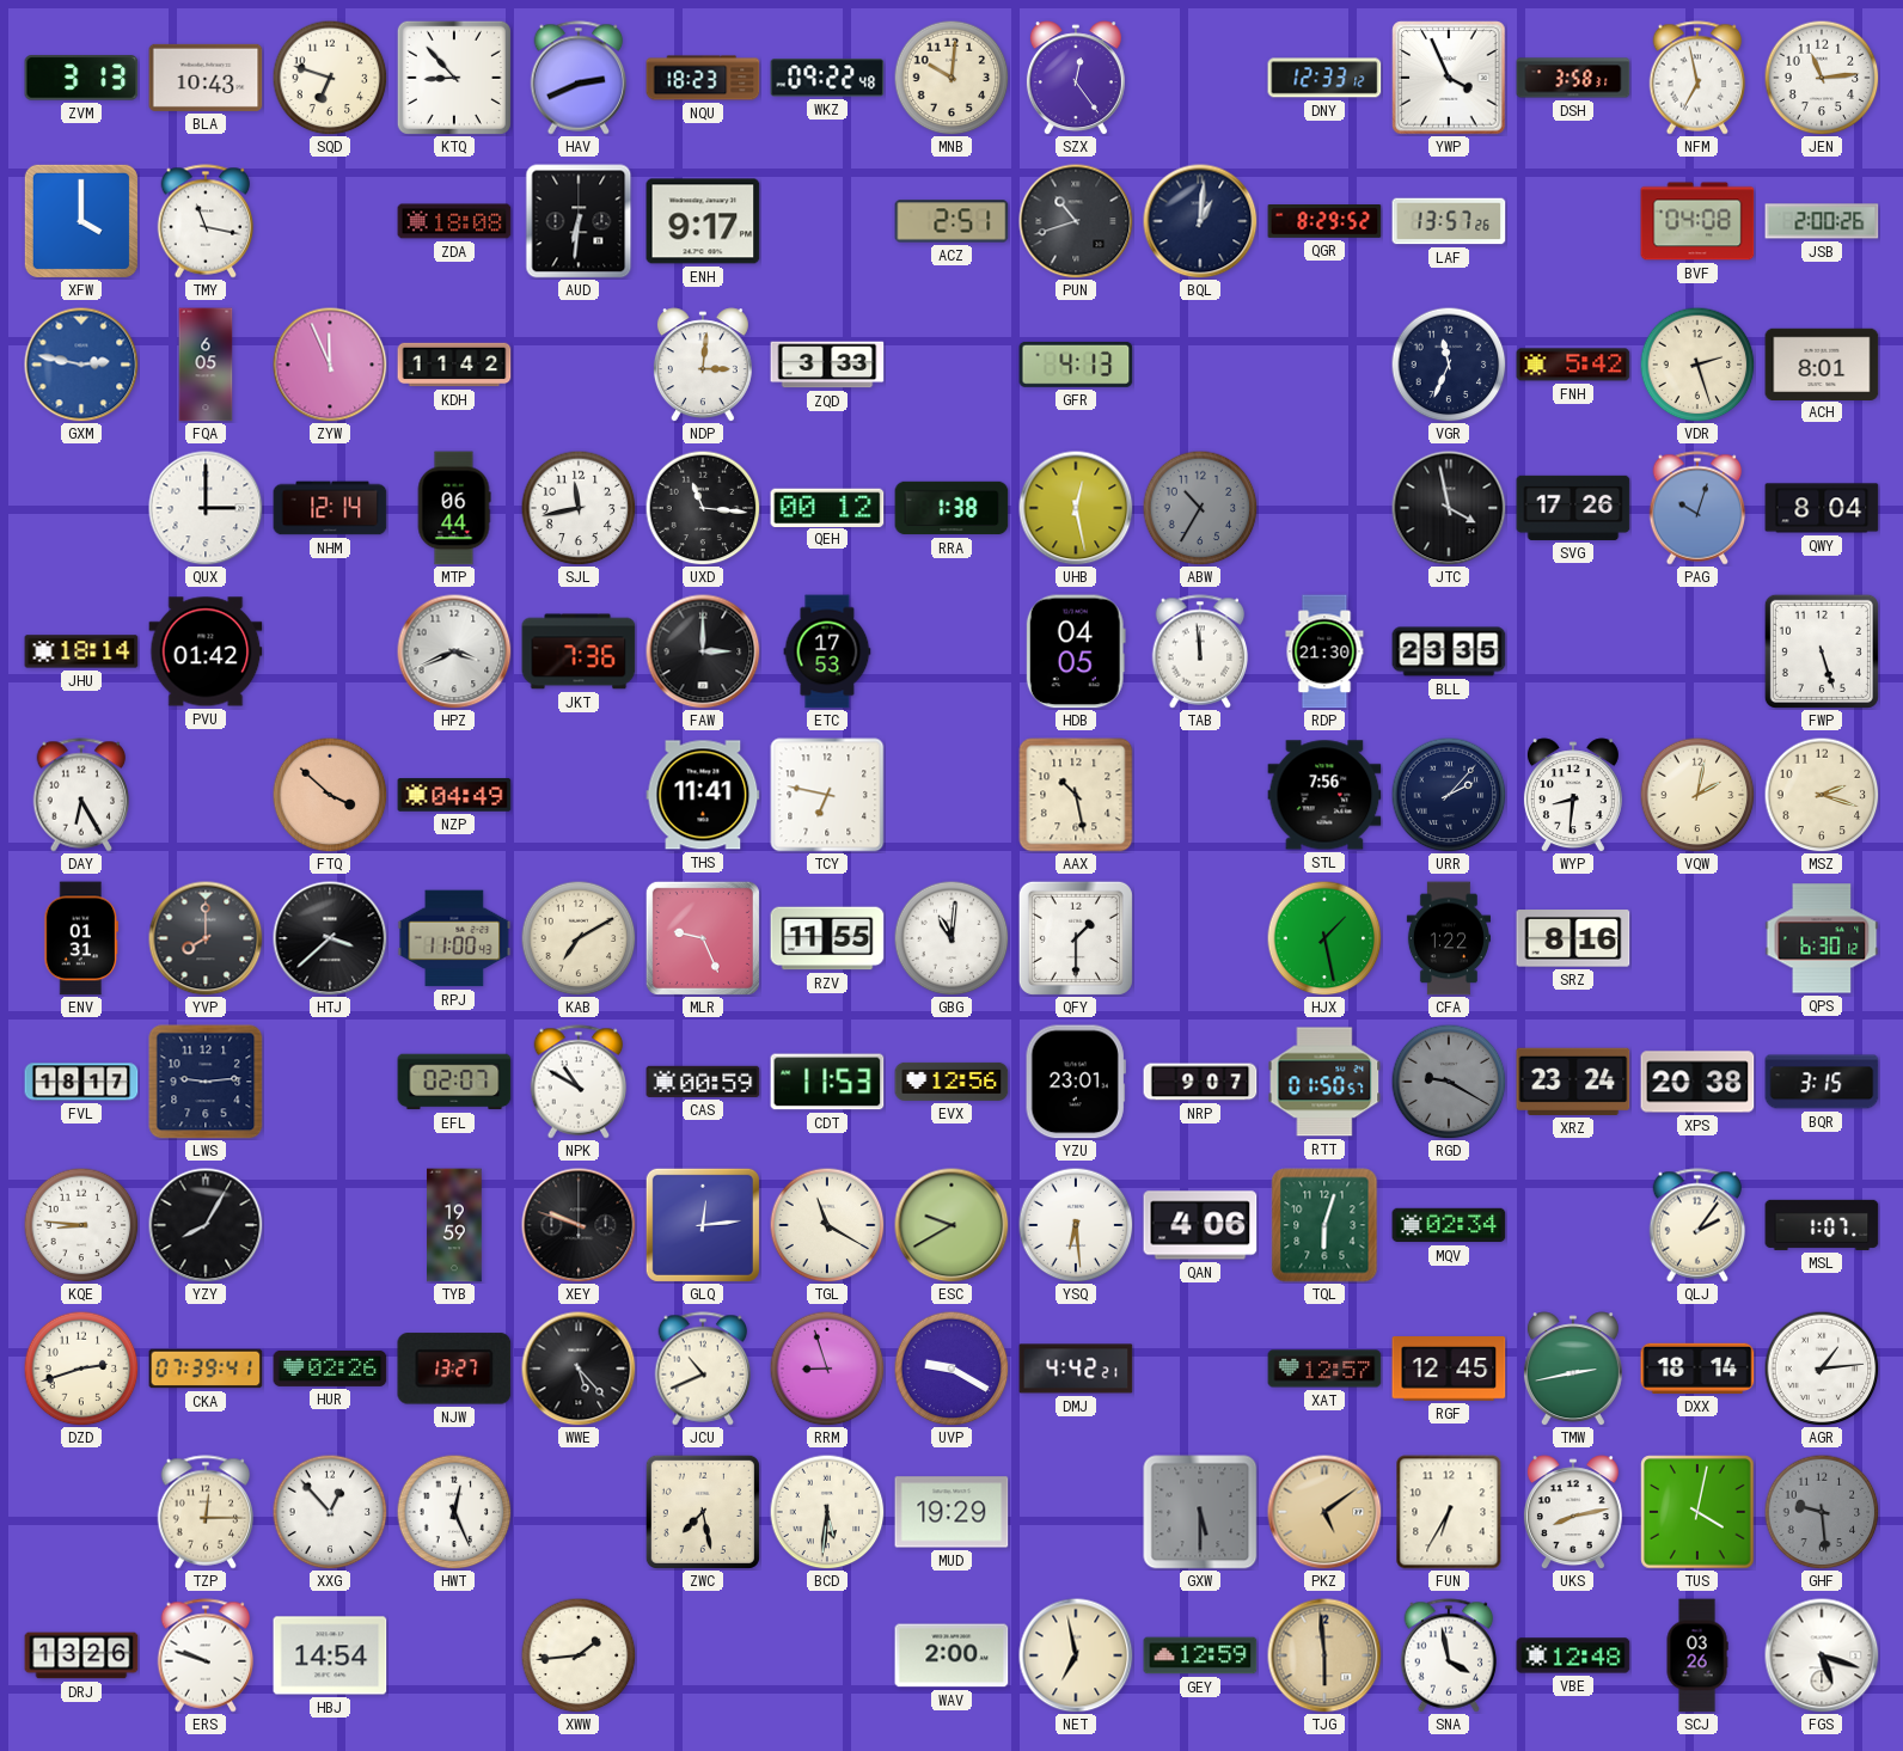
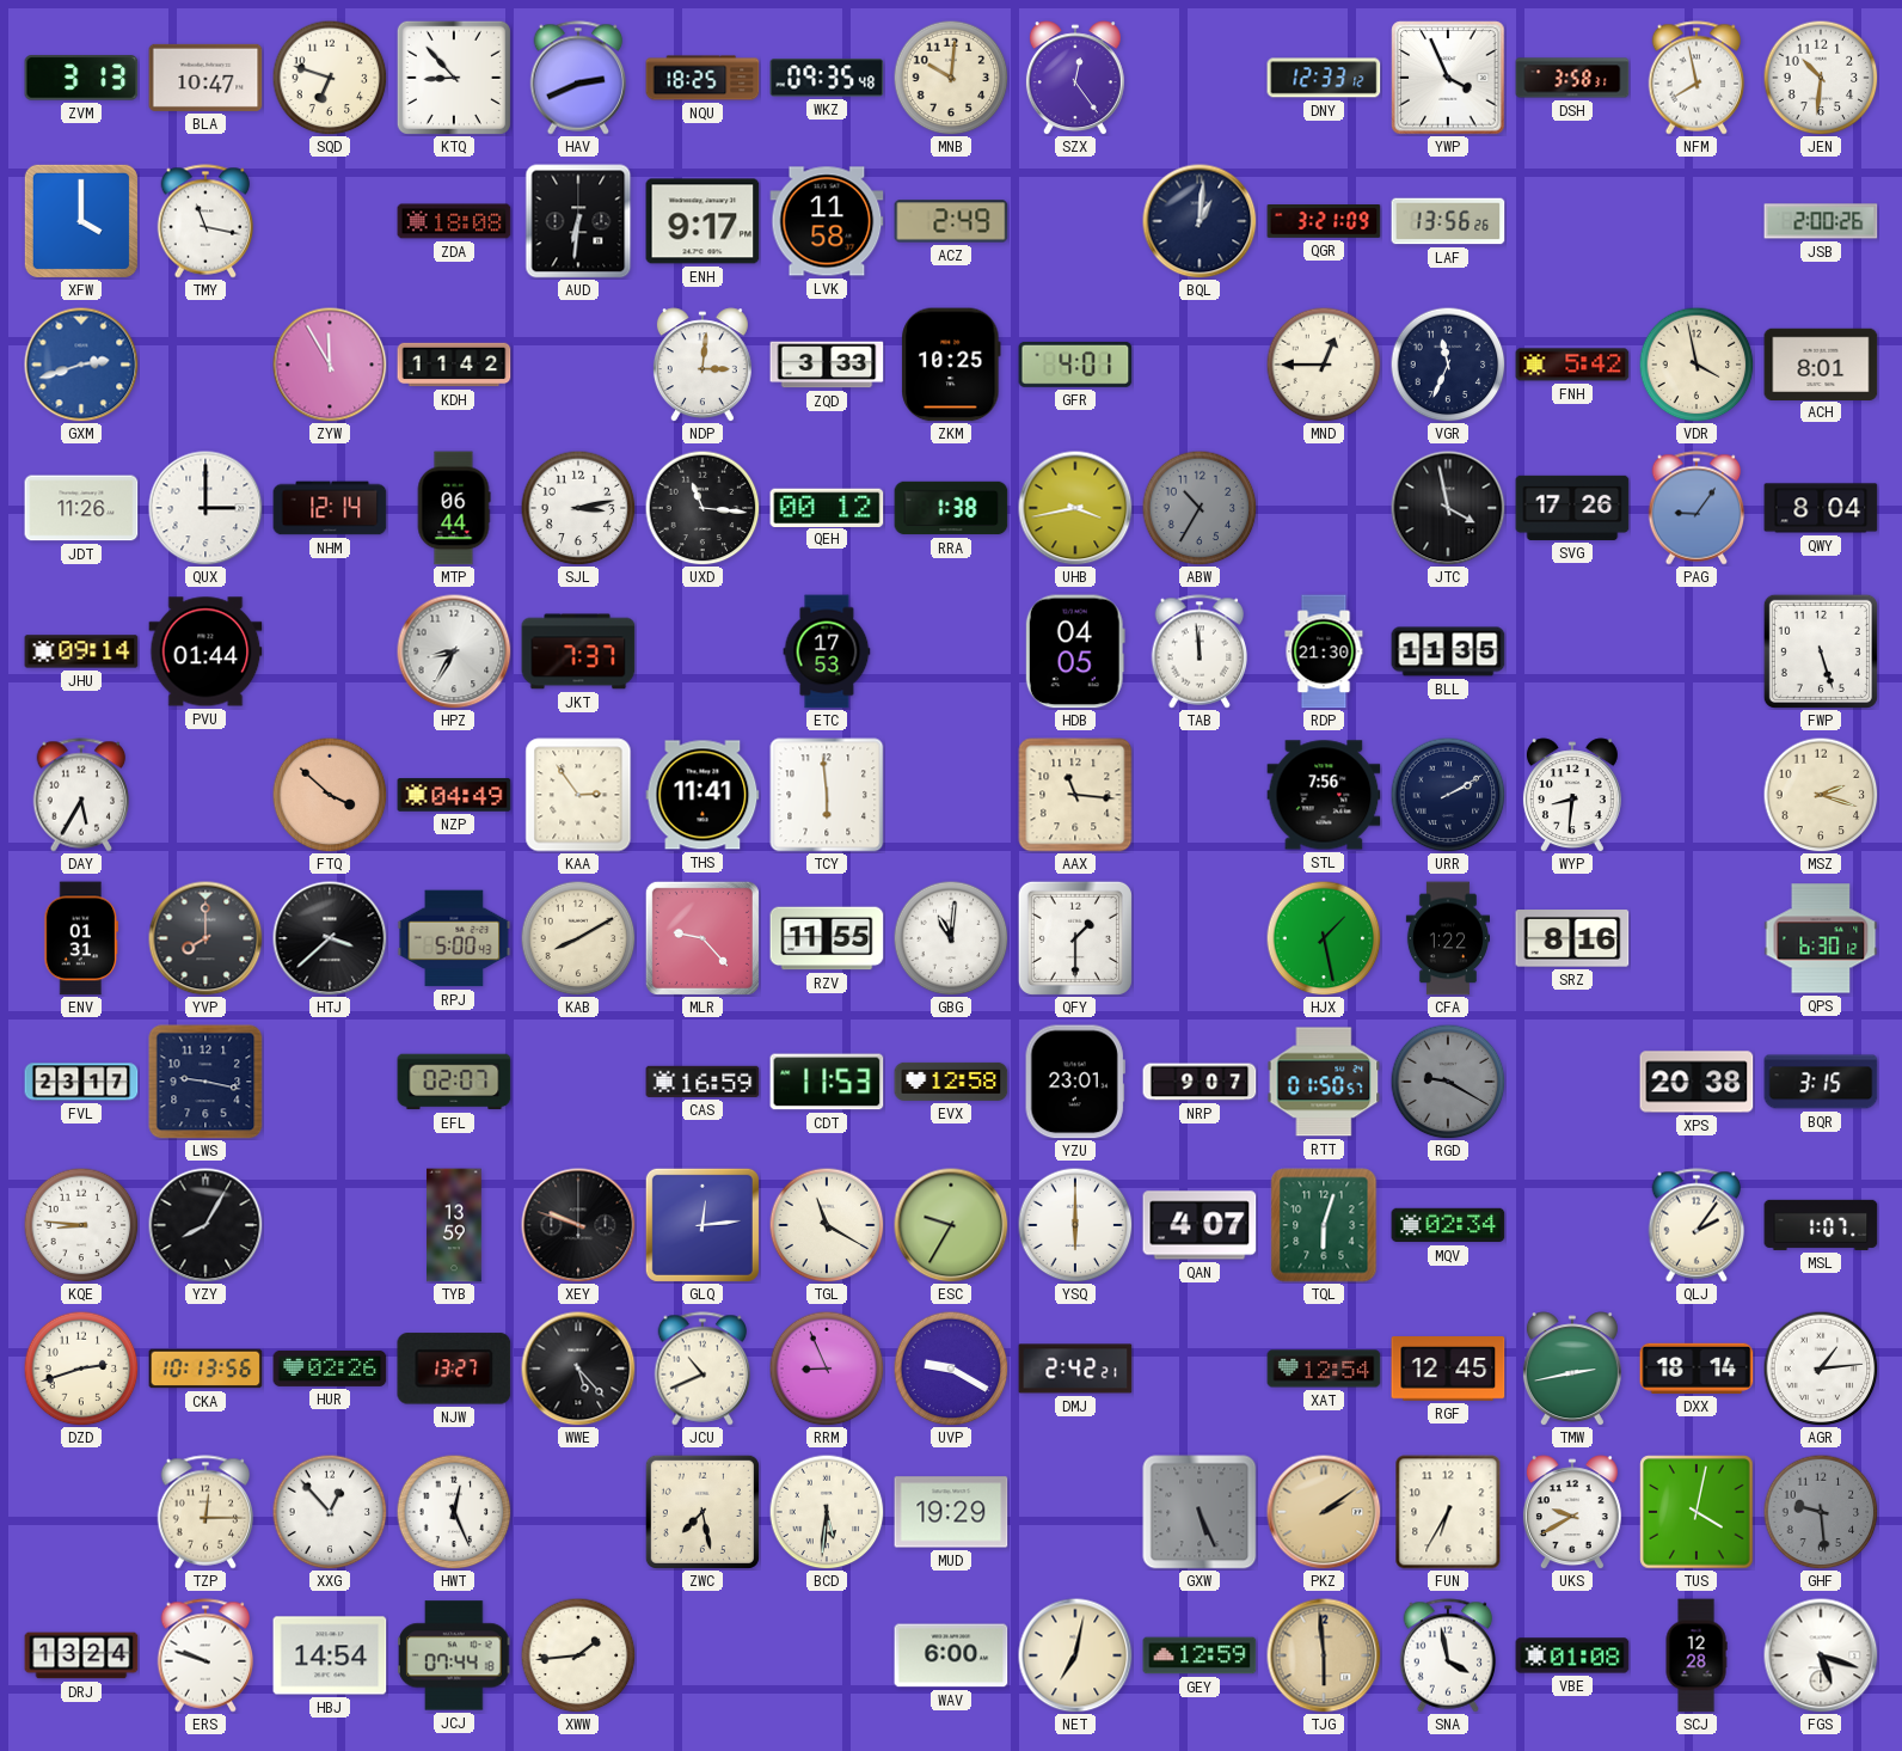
BLA: 10:43 -> 10:47
NQU: 18:23 -> 18:25
WKZ: 09:22 -> 09:35
NFM: 6:58 -> 7:58
JEN: 11:14 -> 10:31
LVK: none -> 11:58
ACZ: 2:51 -> 2:49
PUN: 10:42 -> none
QGR: 8:29 -> 3:21
LAF: 13:57 -> 13:56
BVF: 04:08 -> none
GXM: 2:47 -> 2:42
FQA: 6:05 -> none
ZYW: 11:56 -> 11:55
ZKM: none -> 10:25
GFR: 4:13 -> 4:01
MND: none -> 12:45
VDR: 2:27 -> 3:58
JDT: none -> 11:26
SJL: 11:43 -> 3:13
UHB: 12:28 -> 3:43
PAG: 10:03 -> 9:06
JHU: 18:14 -> 09:14
PVU: 01:42 -> 01:44
HPZ: 3:41 -> 8:35
JKT: 7:36 -> 7:37
FAW: 3:00 -> none
BLL: 23:35 -> 11:35
DAY: 6:25 -> 5:35
KAA: none -> 2:54
TCY: 6:47 -> 5:59
AAX: 10:28 -> 11:16
URR: 2:07 -> 2:10
VQW: 2:02 -> none
RPJ: 11:00 -> 5:00
KAB: 7:10 -> 8:10
MLR: 9:26 -> 9:23
FVL: 18:17 -> 23:17
LWS: 9:14 -> 9:17
NPK: 10:50 -> none
CAS: 00:59 -> 16:59
EVX: 12:56 -> 12:58
XRZ: 23:24 -> none
TYB: 19:59 -> 13:59
ESC: 9:40 -> 9:35
YSQ: 6:29 -> 6:00
QAN: 4:06 -> 4:07
CKA: 07:39 -> 10:13
RRM: 8:57 -> 8:56
DMJ: 4:42 -> 2:42
XAT: 12:57 -> 12:54
GXW: 5:30 -> 5:26
PKZ: 5:09 -> 2:09
UKS: 8:13 -> 9:40
DRJ: 13:26 -> 13:24
JCJ: none -> 07:44
WAV: 2:00 -> 6:00
NET: 6:58 -> 7:02
VBE: 12:48 -> 01:08
SCJ: 03:26 -> 12:28
